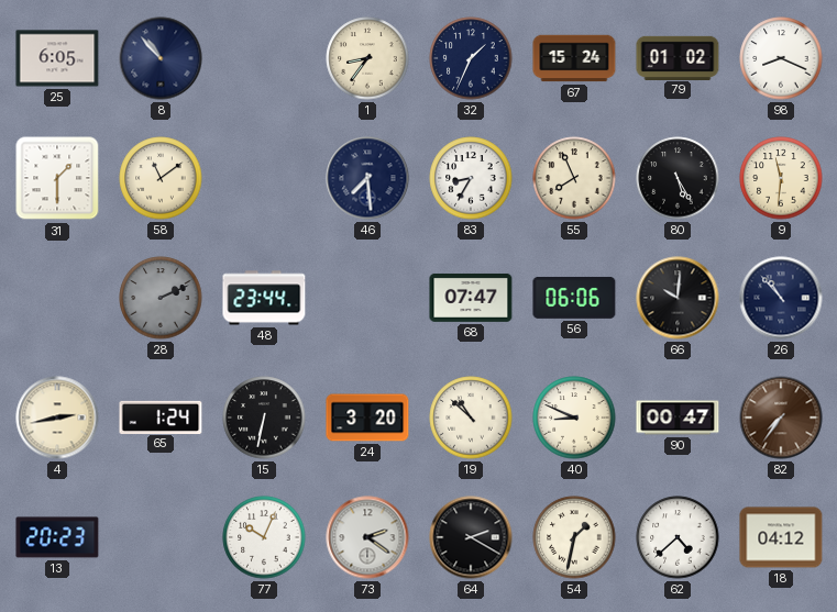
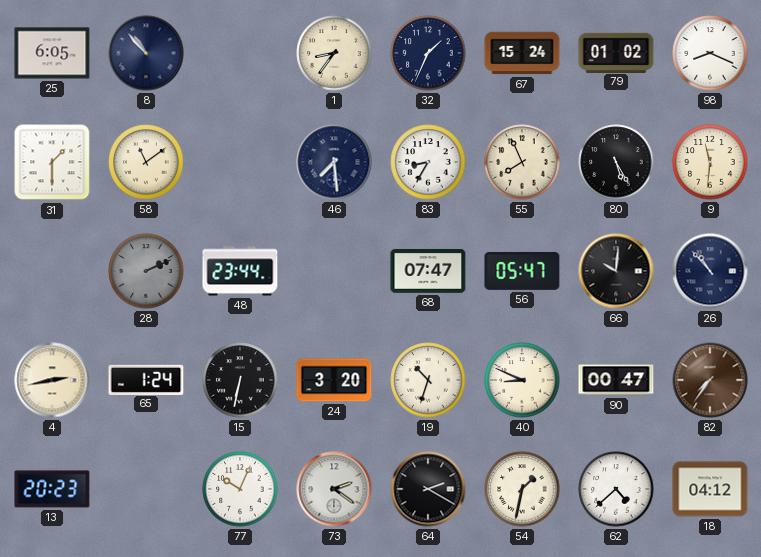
56: 06:06 -> 05:47
19: 10:52 -> 10:33
